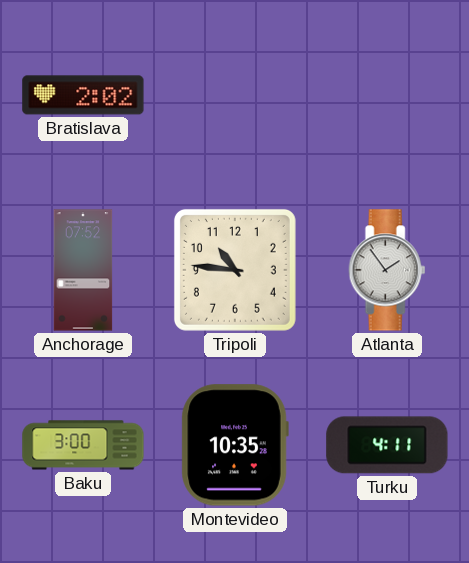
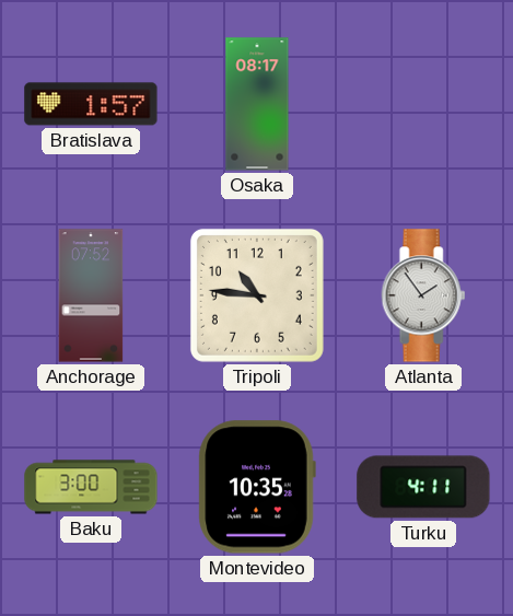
Bratislava: 2:02 -> 1:57
Osaka: none -> 08:17
